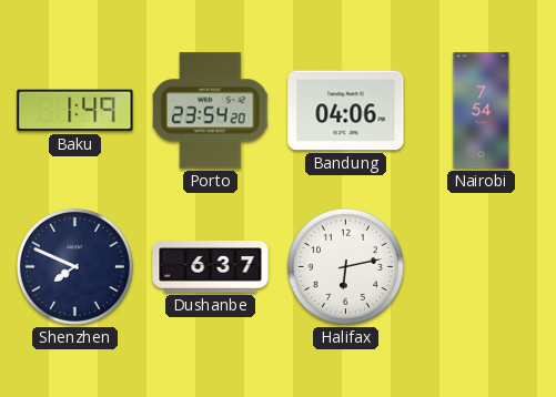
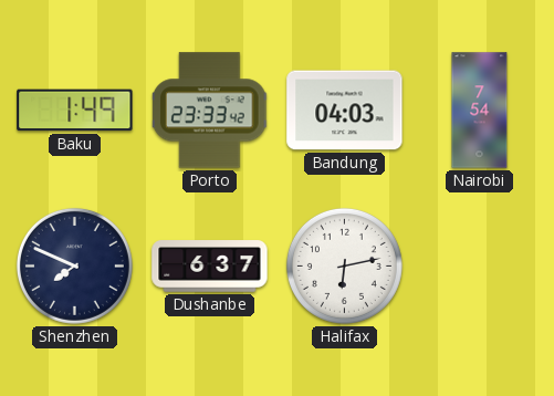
Porto: 23:54 -> 23:33
Bandung: 04:06 -> 04:03
